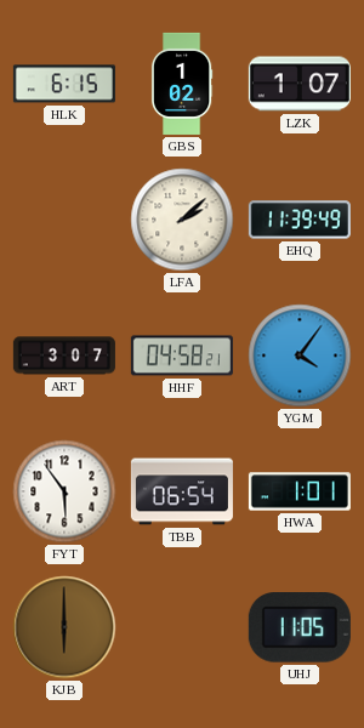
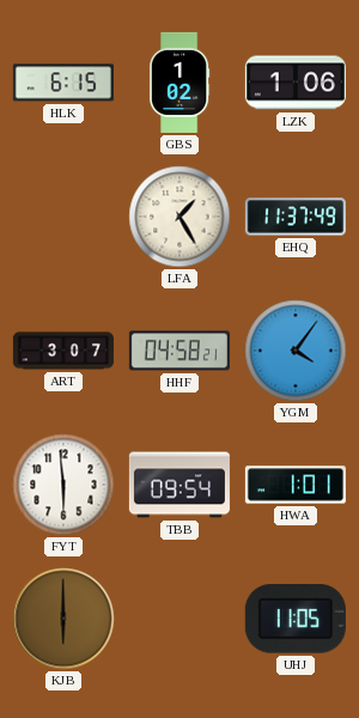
LZK: 1:07 -> 1:06
LFA: 2:08 -> 1:25
EHQ: 11:39 -> 11:37
FYT: 5:54 -> 5:59
TBB: 06:54 -> 09:54
